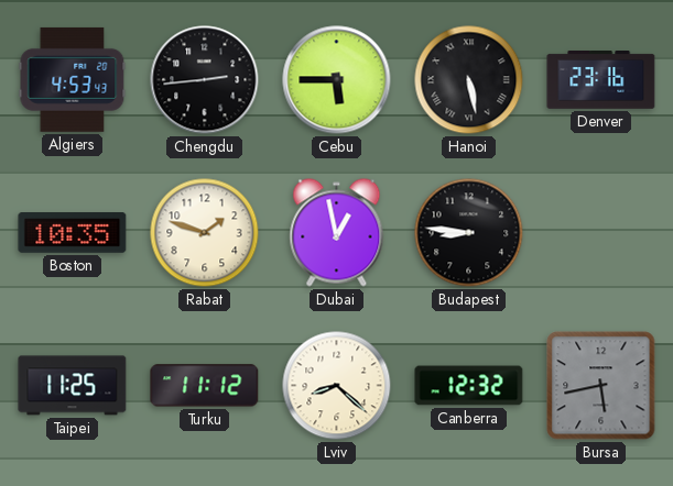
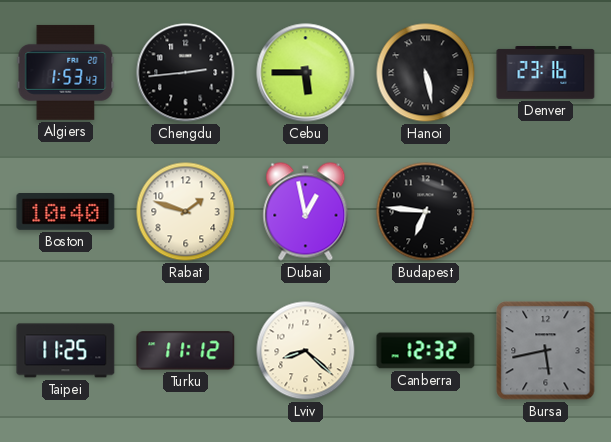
Algiers: 4:53 -> 1:53
Boston: 10:35 -> 10:40
Budapest: 8:46 -> 6:46
